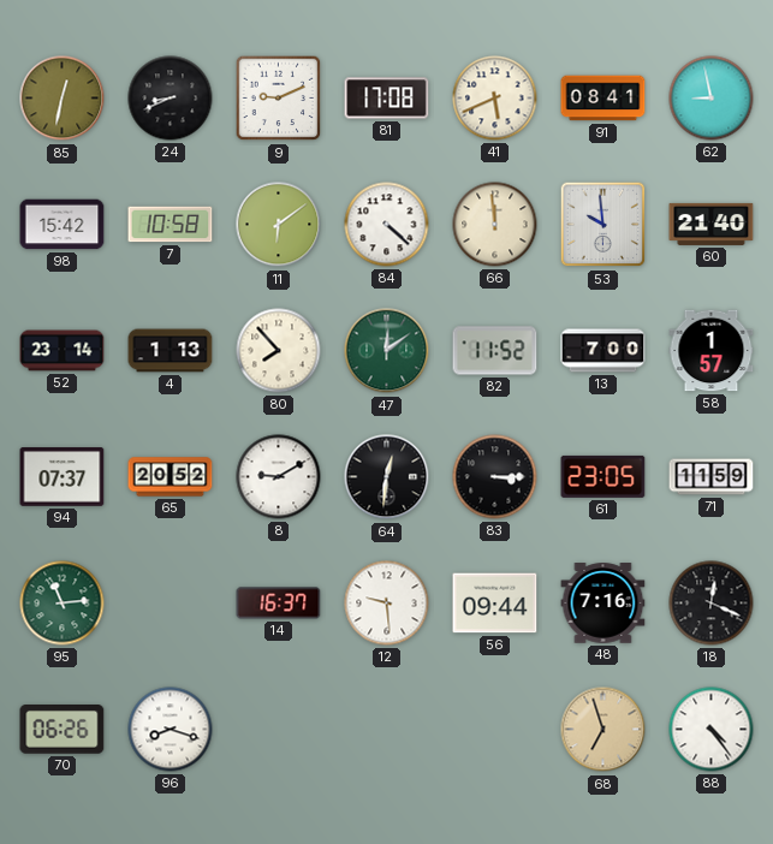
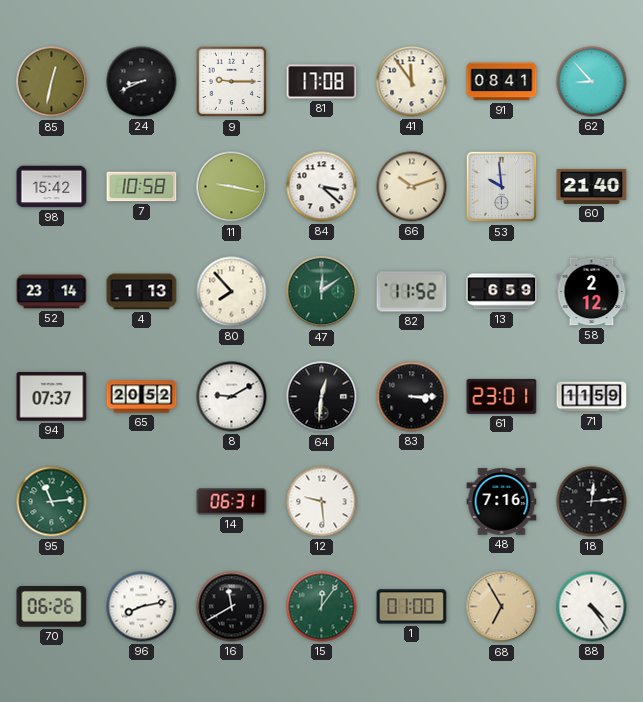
9: 9:11 -> 9:15
41: 5:41 -> 11:54
62: 8:58 -> 8:53
11: 6:09 -> 9:17
84: 4:22 -> 3:22
66: 11:59 -> 10:12
13: 7:00 -> 6:59
58: 1:57 -> 2:12
61: 23:05 -> 23:01
14: 16:37 -> 06:31
56: 09:44 -> none
18: 12:19 -> 12:14
96: 8:18 -> 8:13
16: none -> 11:40
15: none -> 12:06
1: none -> 01:00
68: 6:57 -> 6:55
